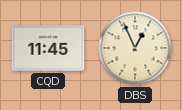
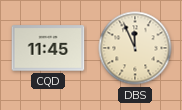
DBS: 12:56 -> 11:56
